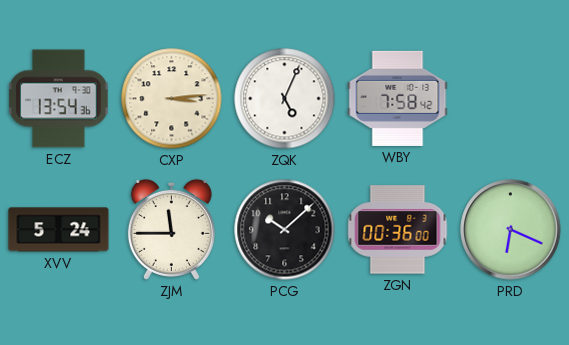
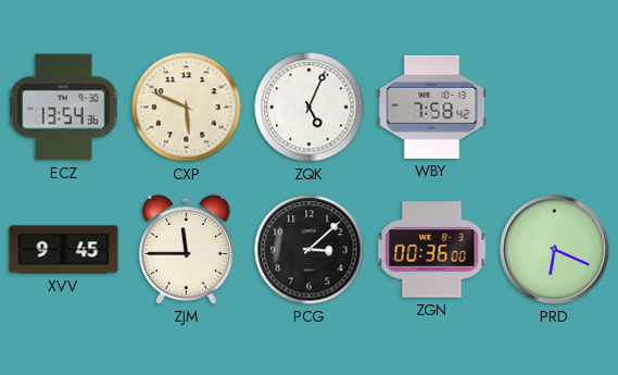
CXP: 3:14 -> 5:49
XVV: 5:24 -> 9:45
PCG: 10:08 -> 3:08
